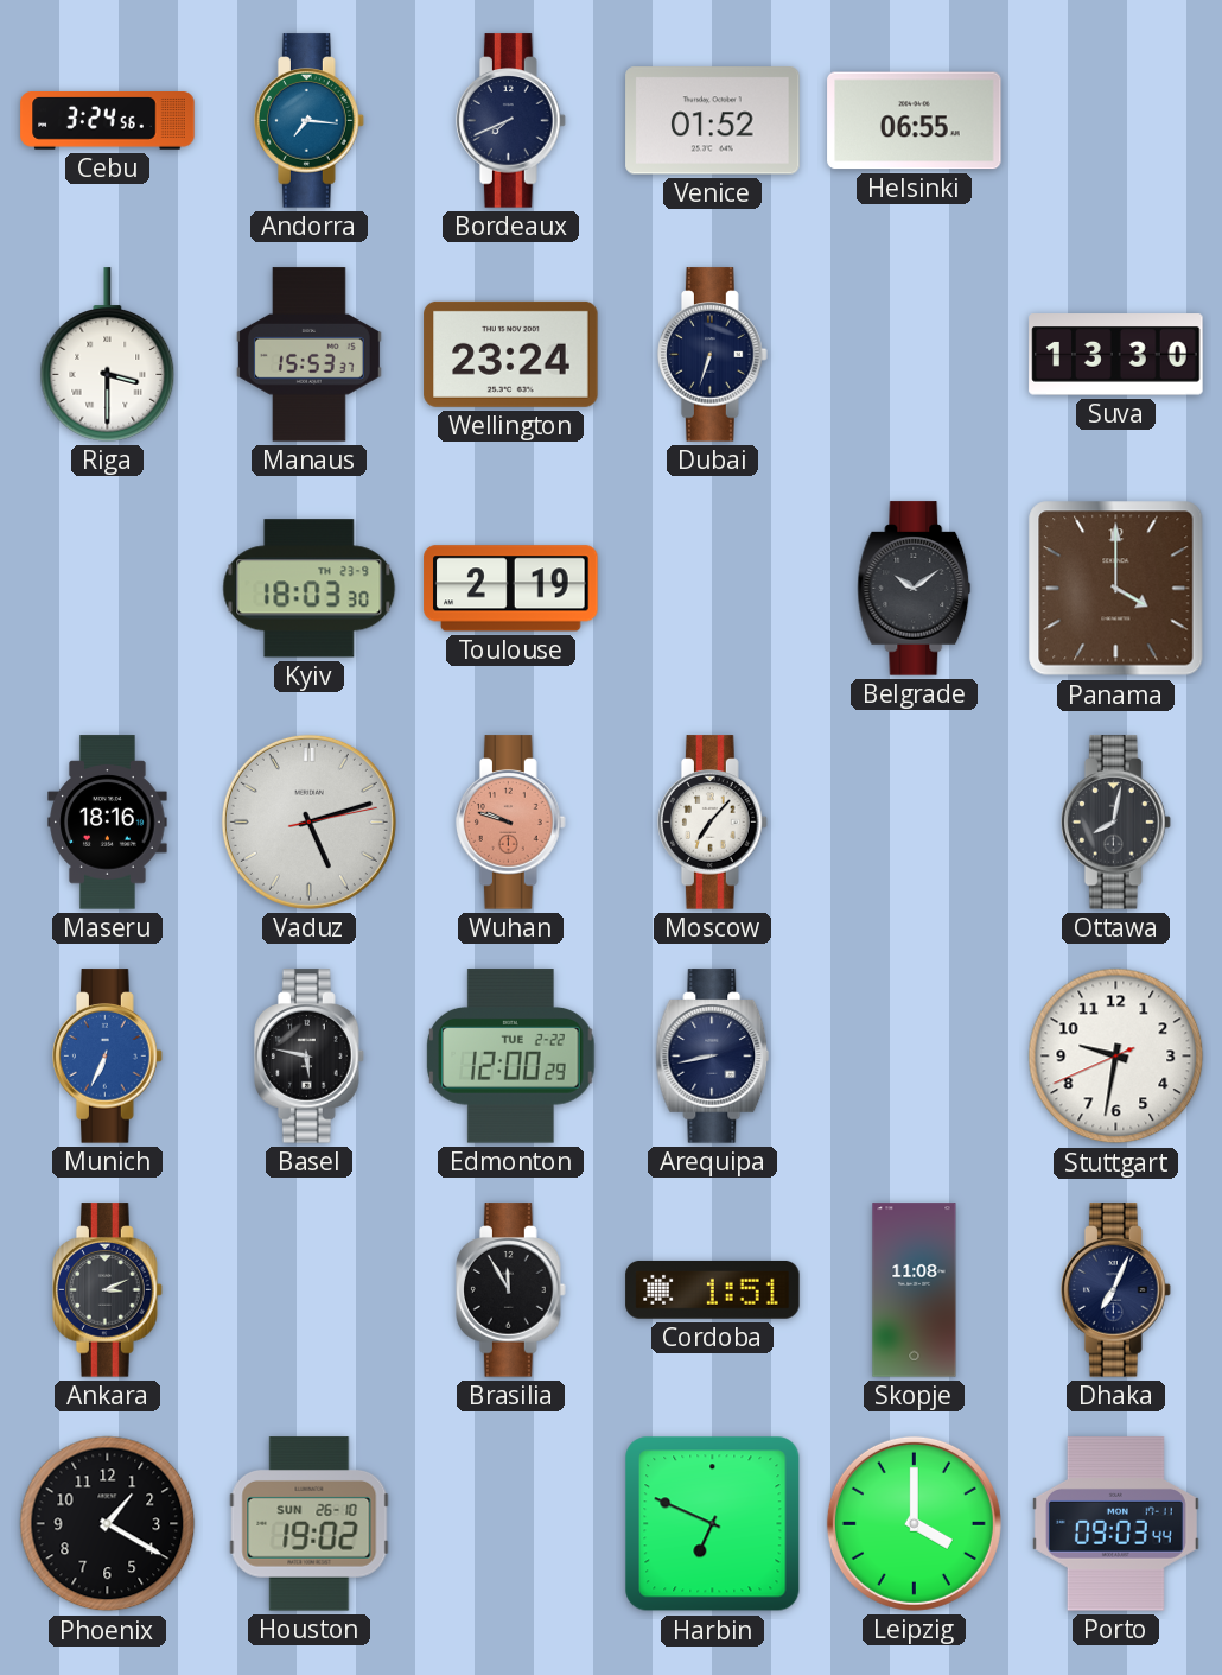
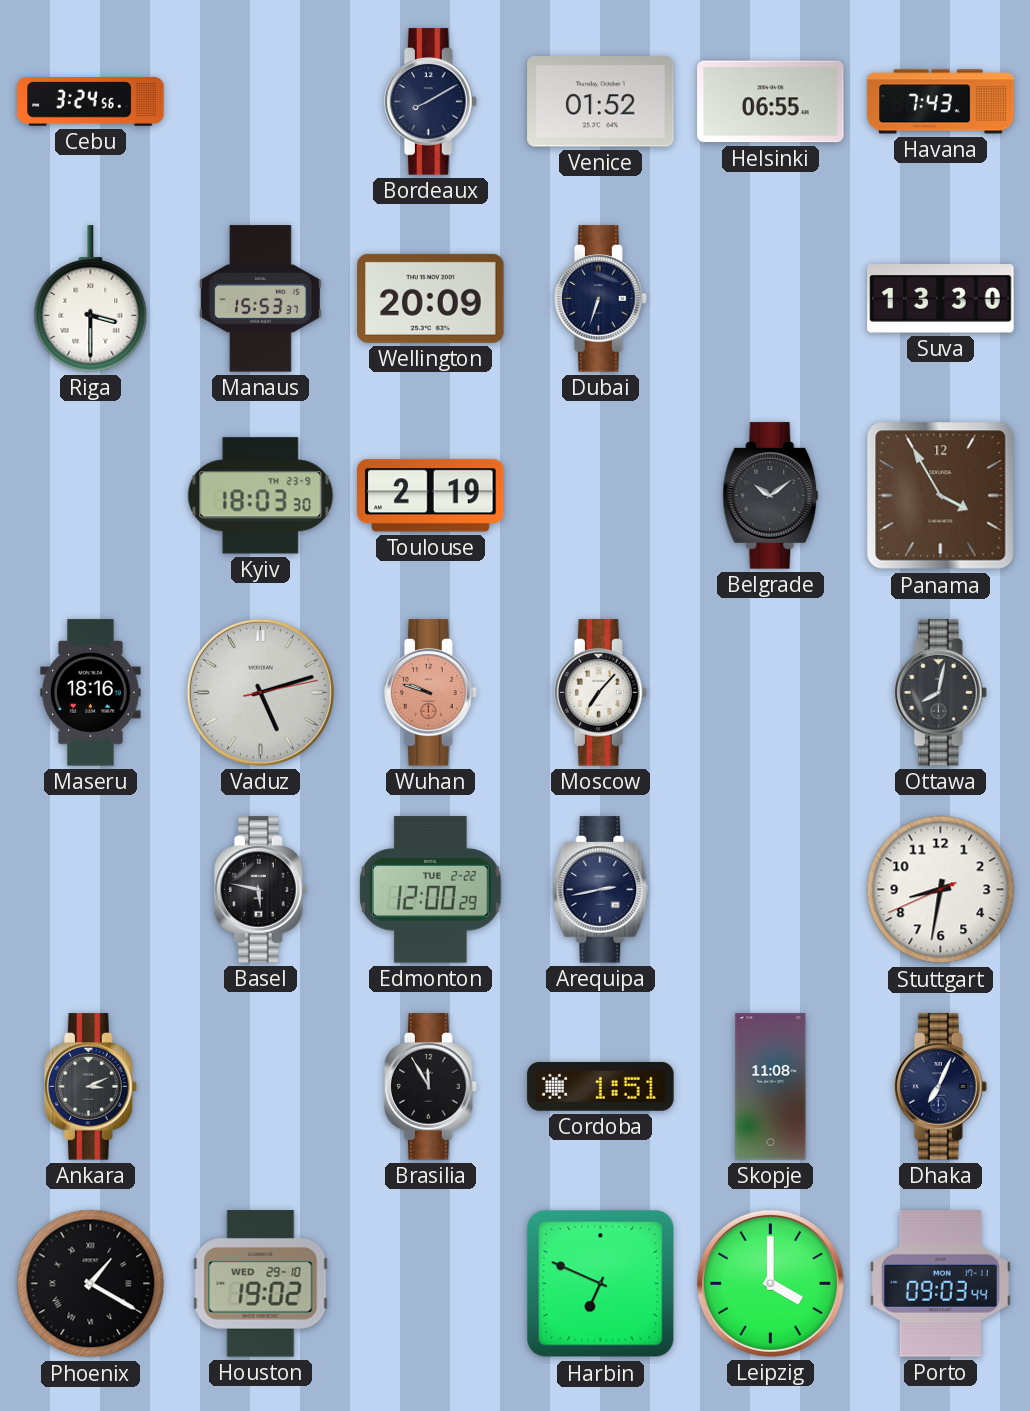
Andorra: 7:16 -> none
Bordeaux: 7:41 -> 8:10
Havana: none -> 7:43
Wellington: 23:24 -> 20:09
Panama: 4:00 -> 3:55
Munich: 6:34 -> none
Arequipa: 8:43 -> 2:43
Stuttgart: 9:31 -> 8:31
Phoenix numerals: Arabic -> Roman
Houston date: SUN 26-10 -> WED 29-10
